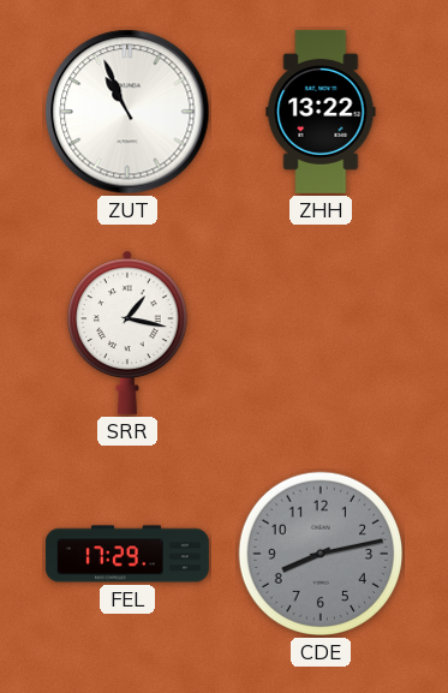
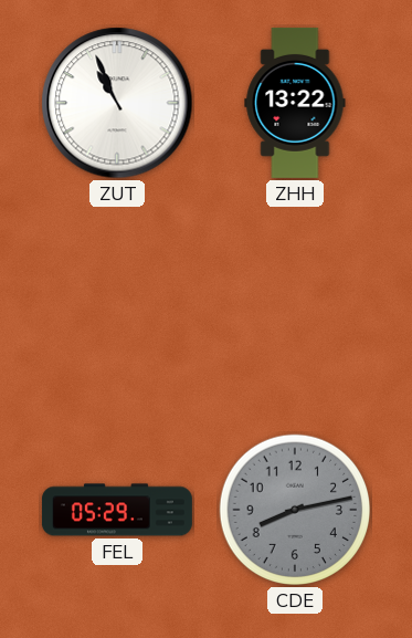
SRR: 1:17 -> none
FEL: 17:29 -> 05:29
